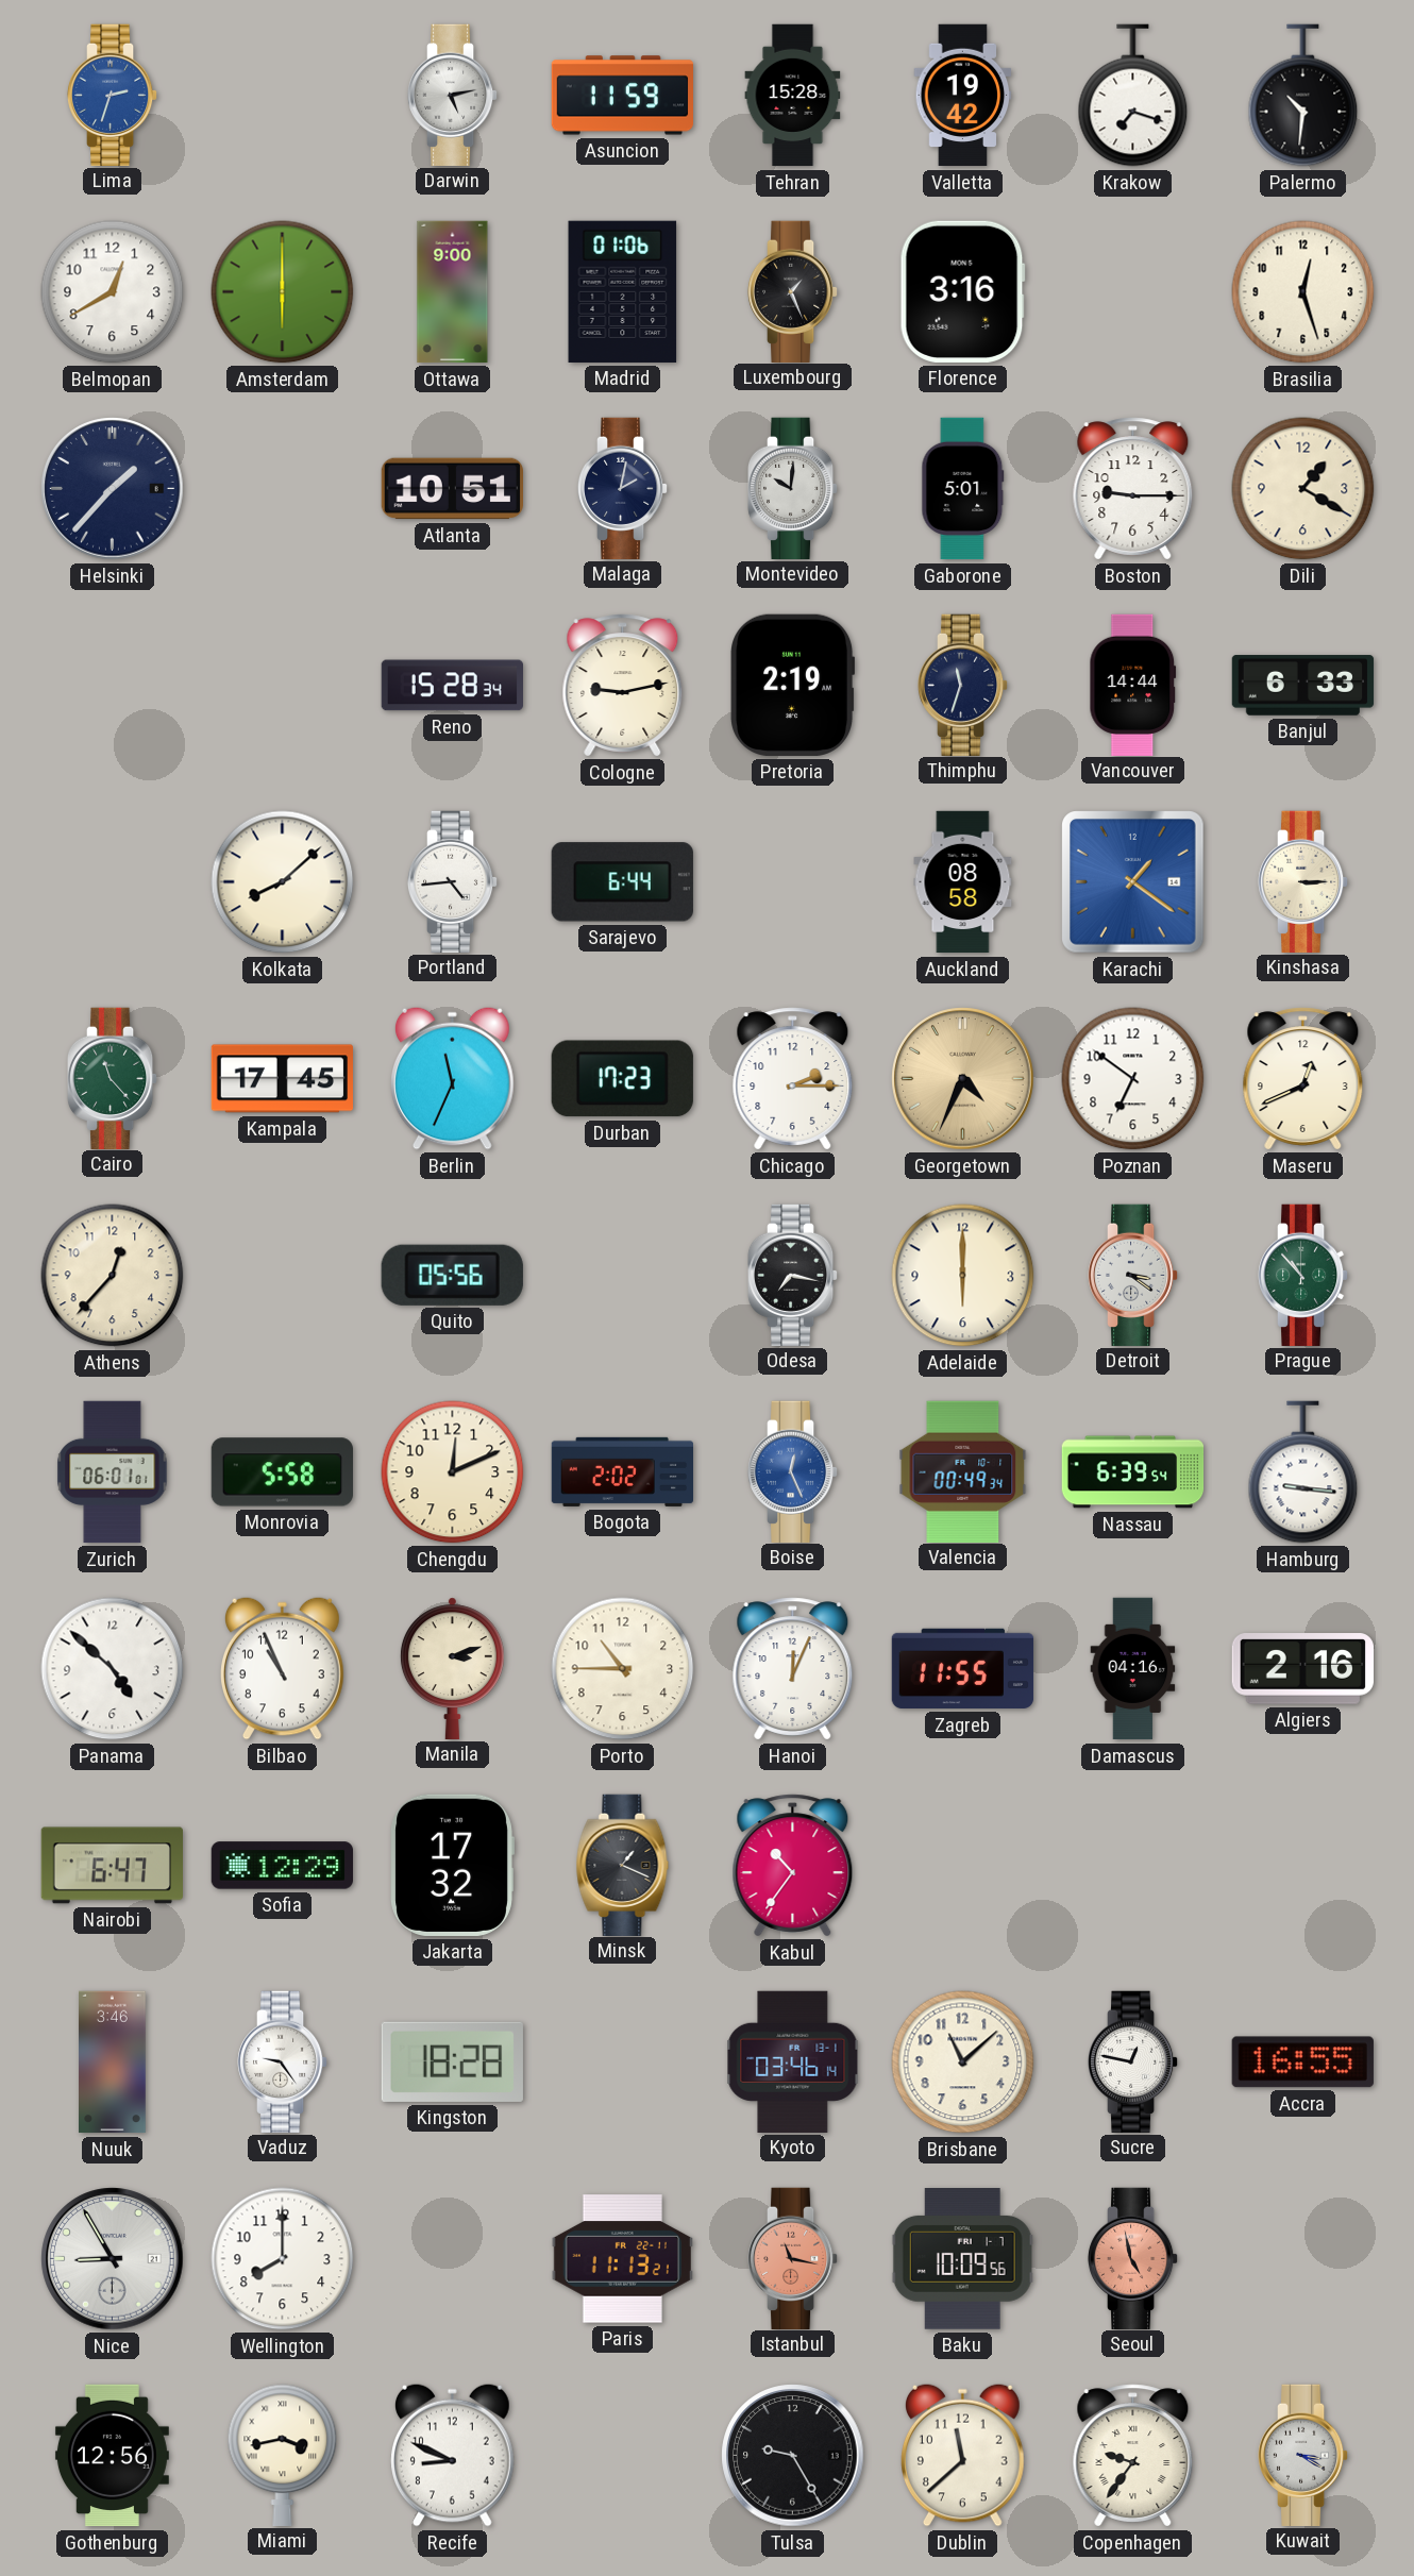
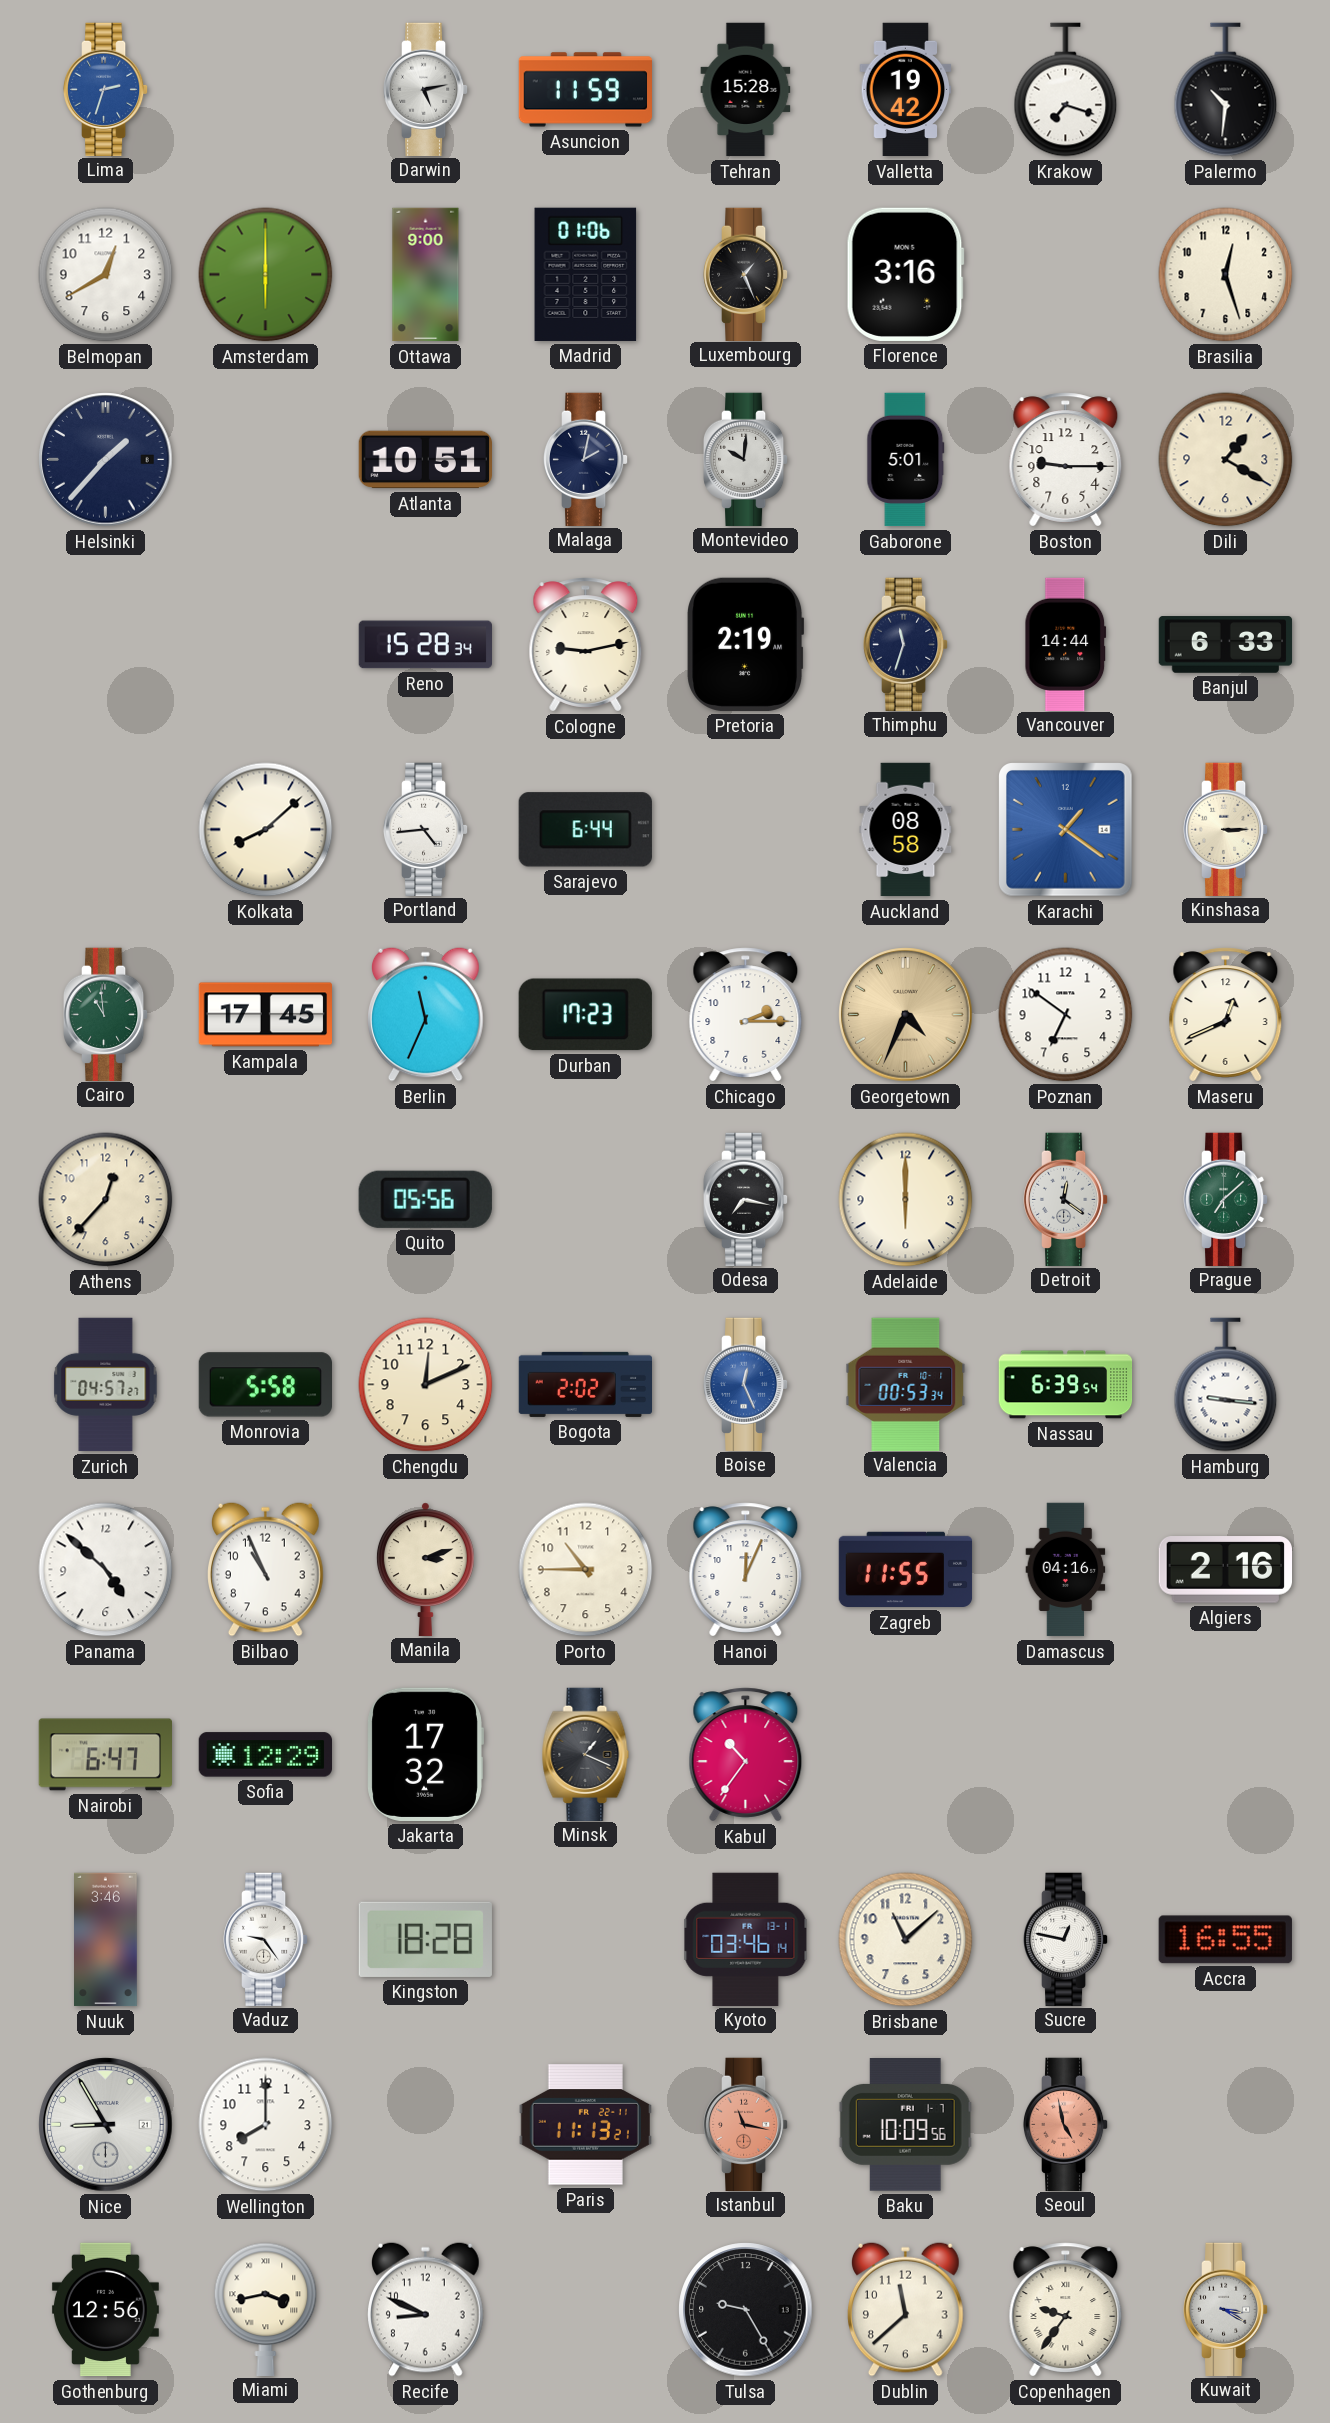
Cairo: 11:23 -> 10:59
Detroit: 3:21 -> 12:21
Prague: 10:53 -> 7:08
Zurich: 06:01 -> 04:57
Valencia: 00:49 -> 00:53
